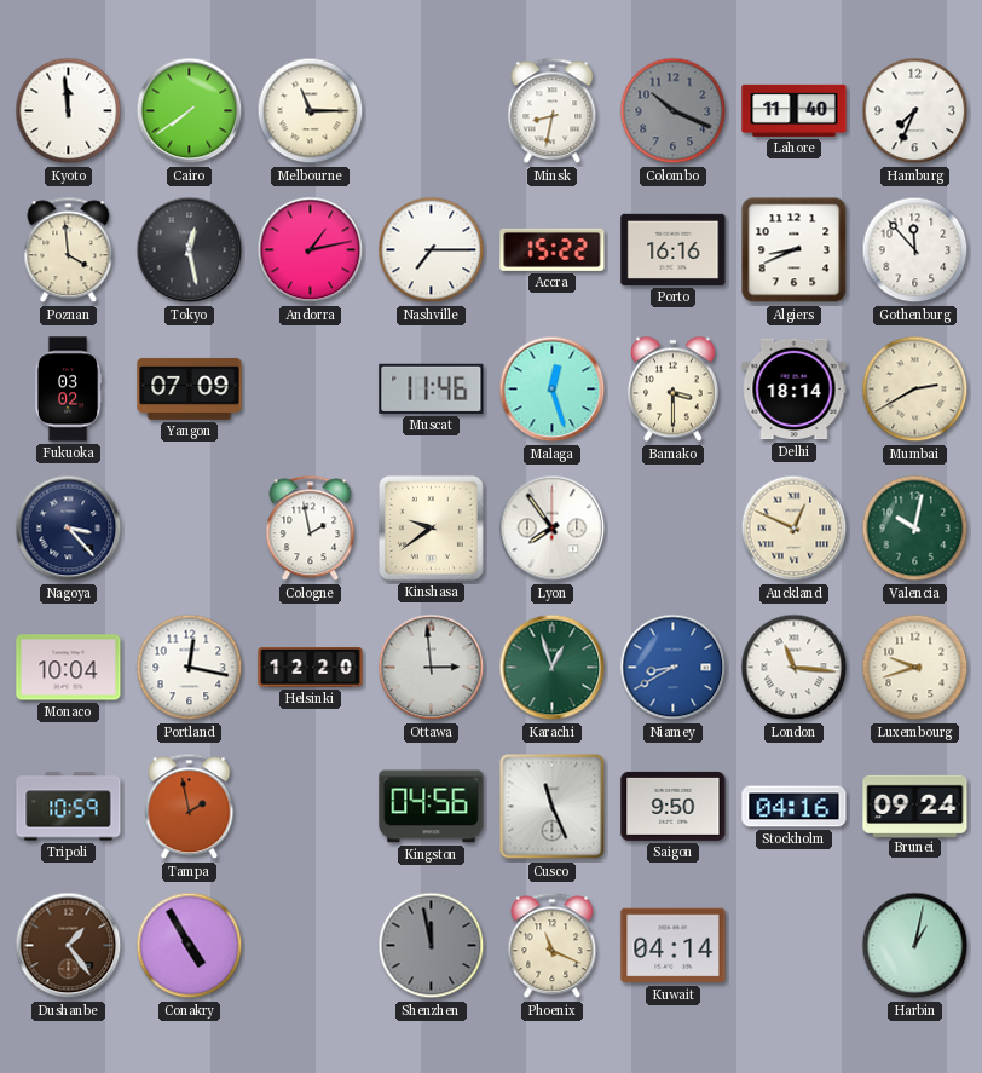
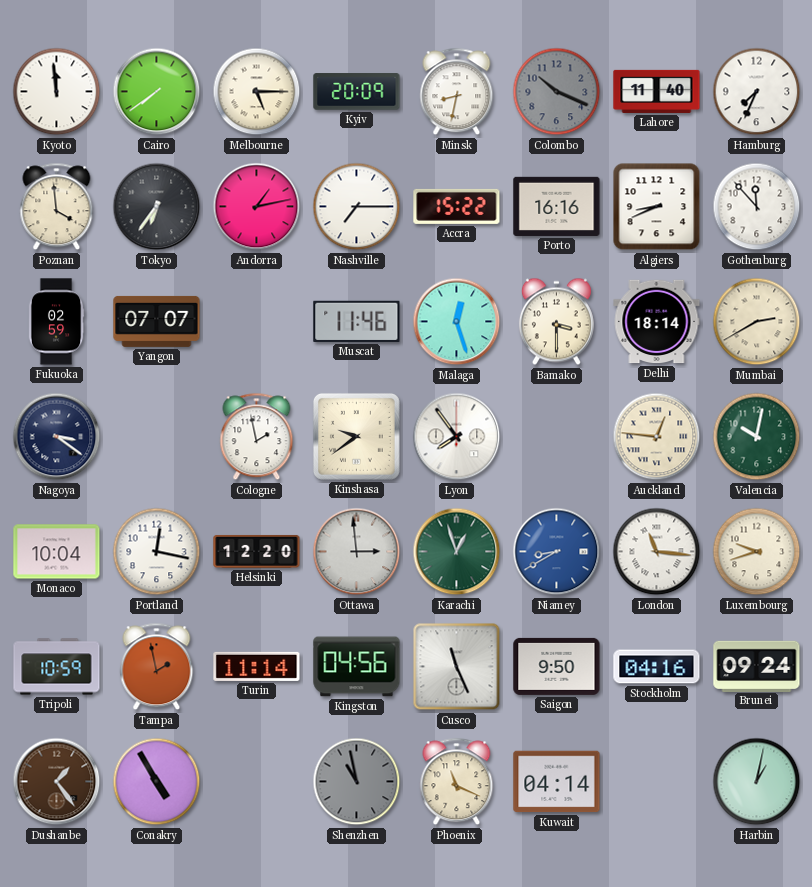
Melbourne: 11:15 -> 5:15
Kyiv: none -> 20:09
Tokyo: 12:28 -> 6:36
Fukuoka: 03:02 -> 02:59
Yangon: 07:09 -> 07:07
Nagoya: 3:23 -> 3:21
Auckland: 12:49 -> 12:46
Turin: none -> 11:14
Shenzhen: 11:58 -> 10:58
